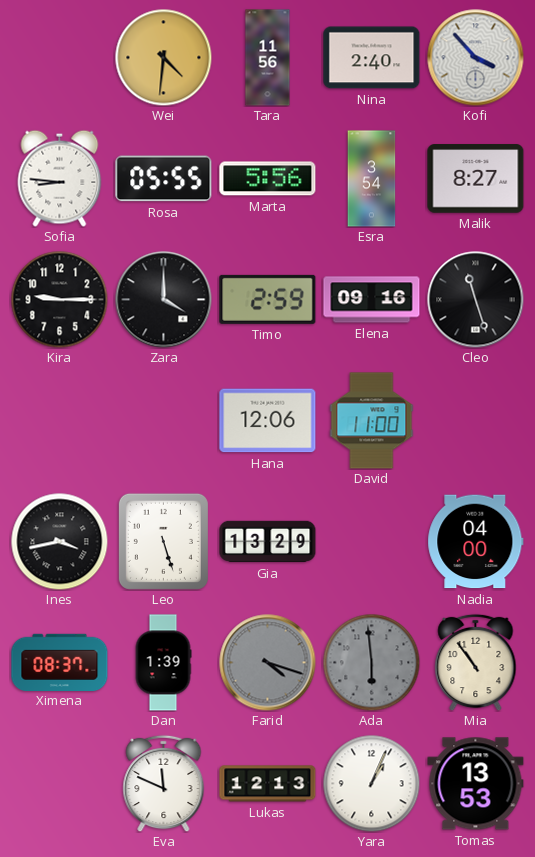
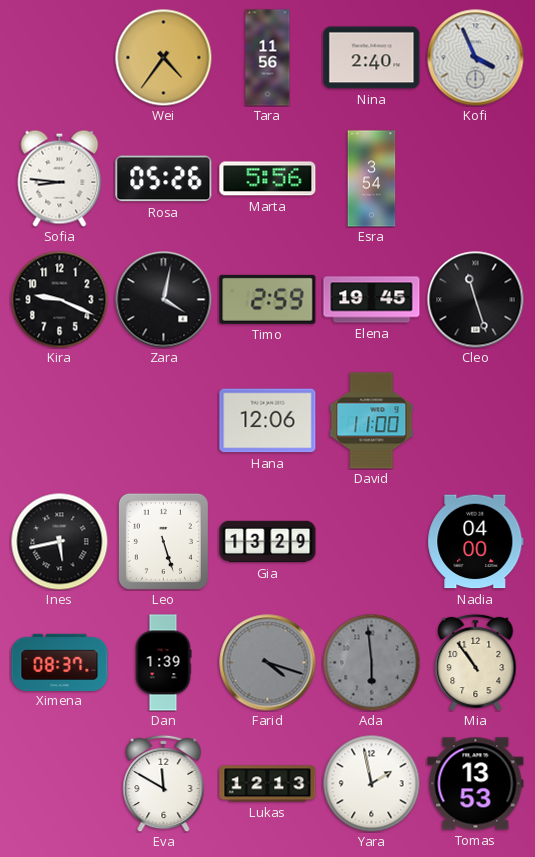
Wei: 4:31 -> 4:36
Kofi: 3:53 -> 3:56
Rosa: 05:55 -> 05:26
Malik: 8:27 -> none
Kira: 9:15 -> 9:19
Zara: 4:00 -> 4:02
Elena: 09:16 -> 19:45
Ines: 3:43 -> 5:43
Eva: 11:49 -> 11:50
Yara: 1:04 -> 1:58
